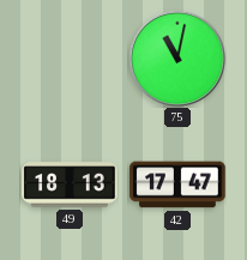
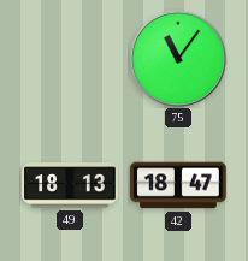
75: 11:02 -> 11:06
42: 17:47 -> 18:47
